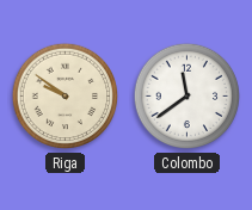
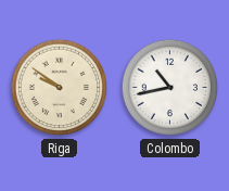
Colombo: 11:39 -> 10:43
